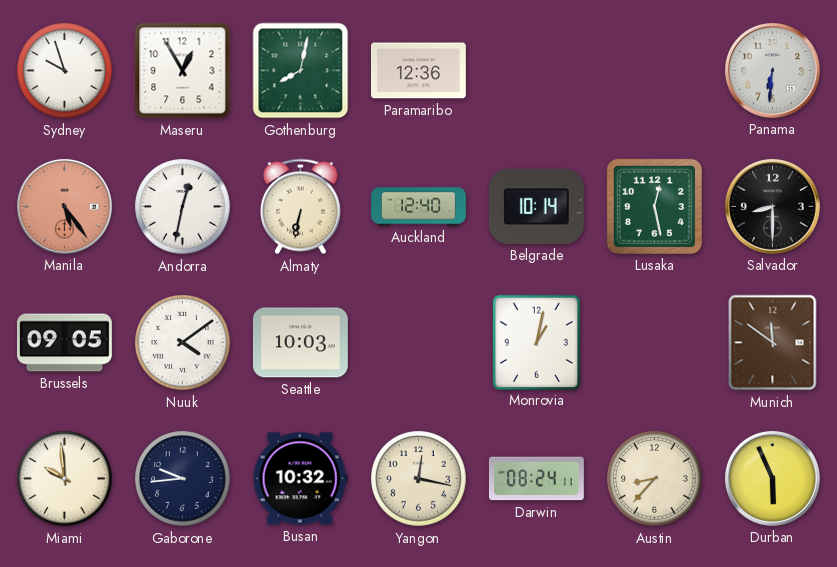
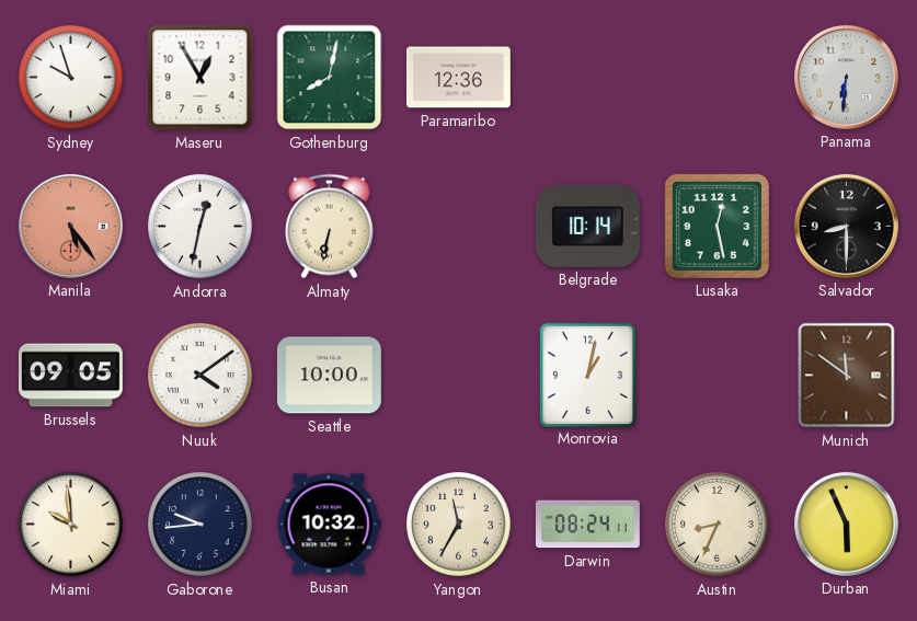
Auckland: 12:40 -> none
Seattle: 10:03 -> 10:00
Yangon: 12:17 -> 11:35
Austin: 8:37 -> 8:34
